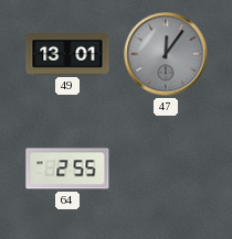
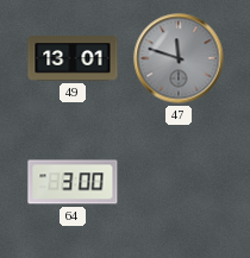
47: 12:06 -> 11:48
64: 2:55 -> 3:00
